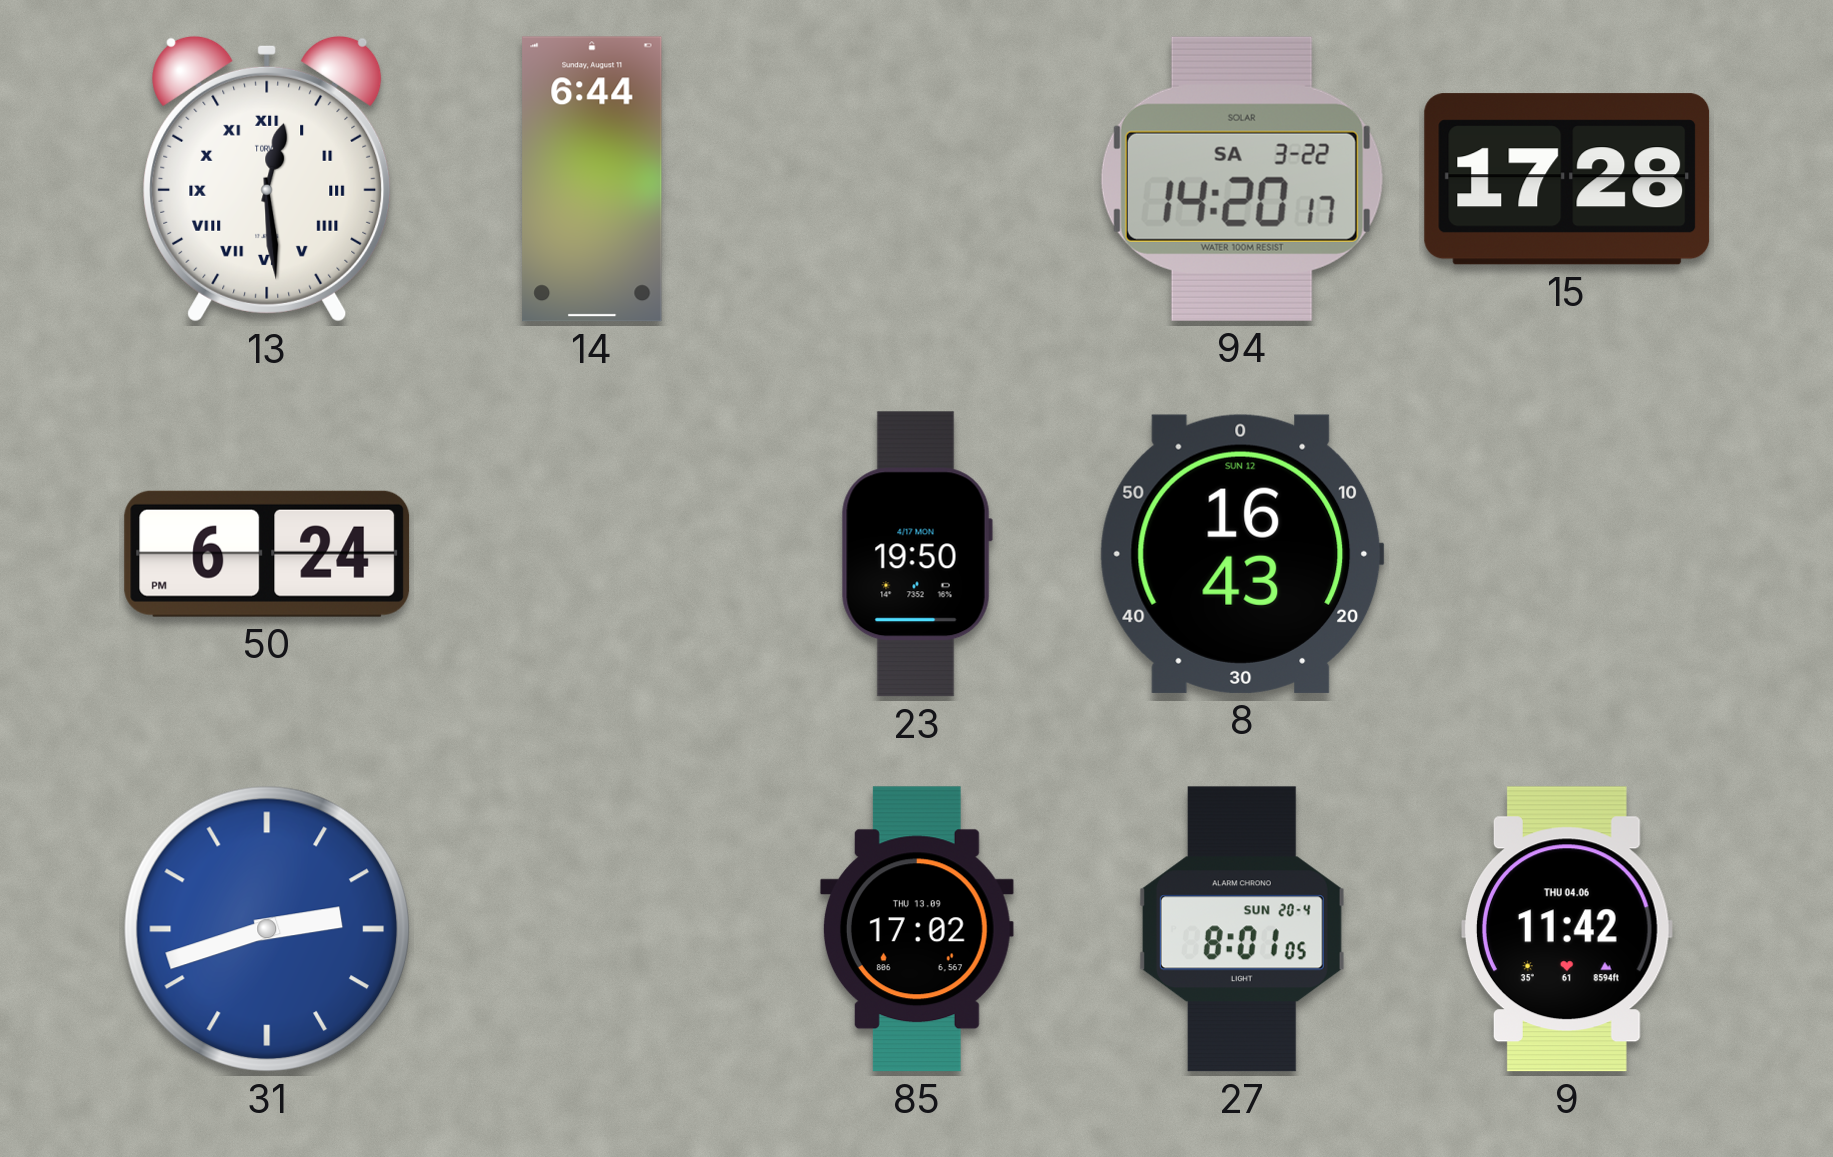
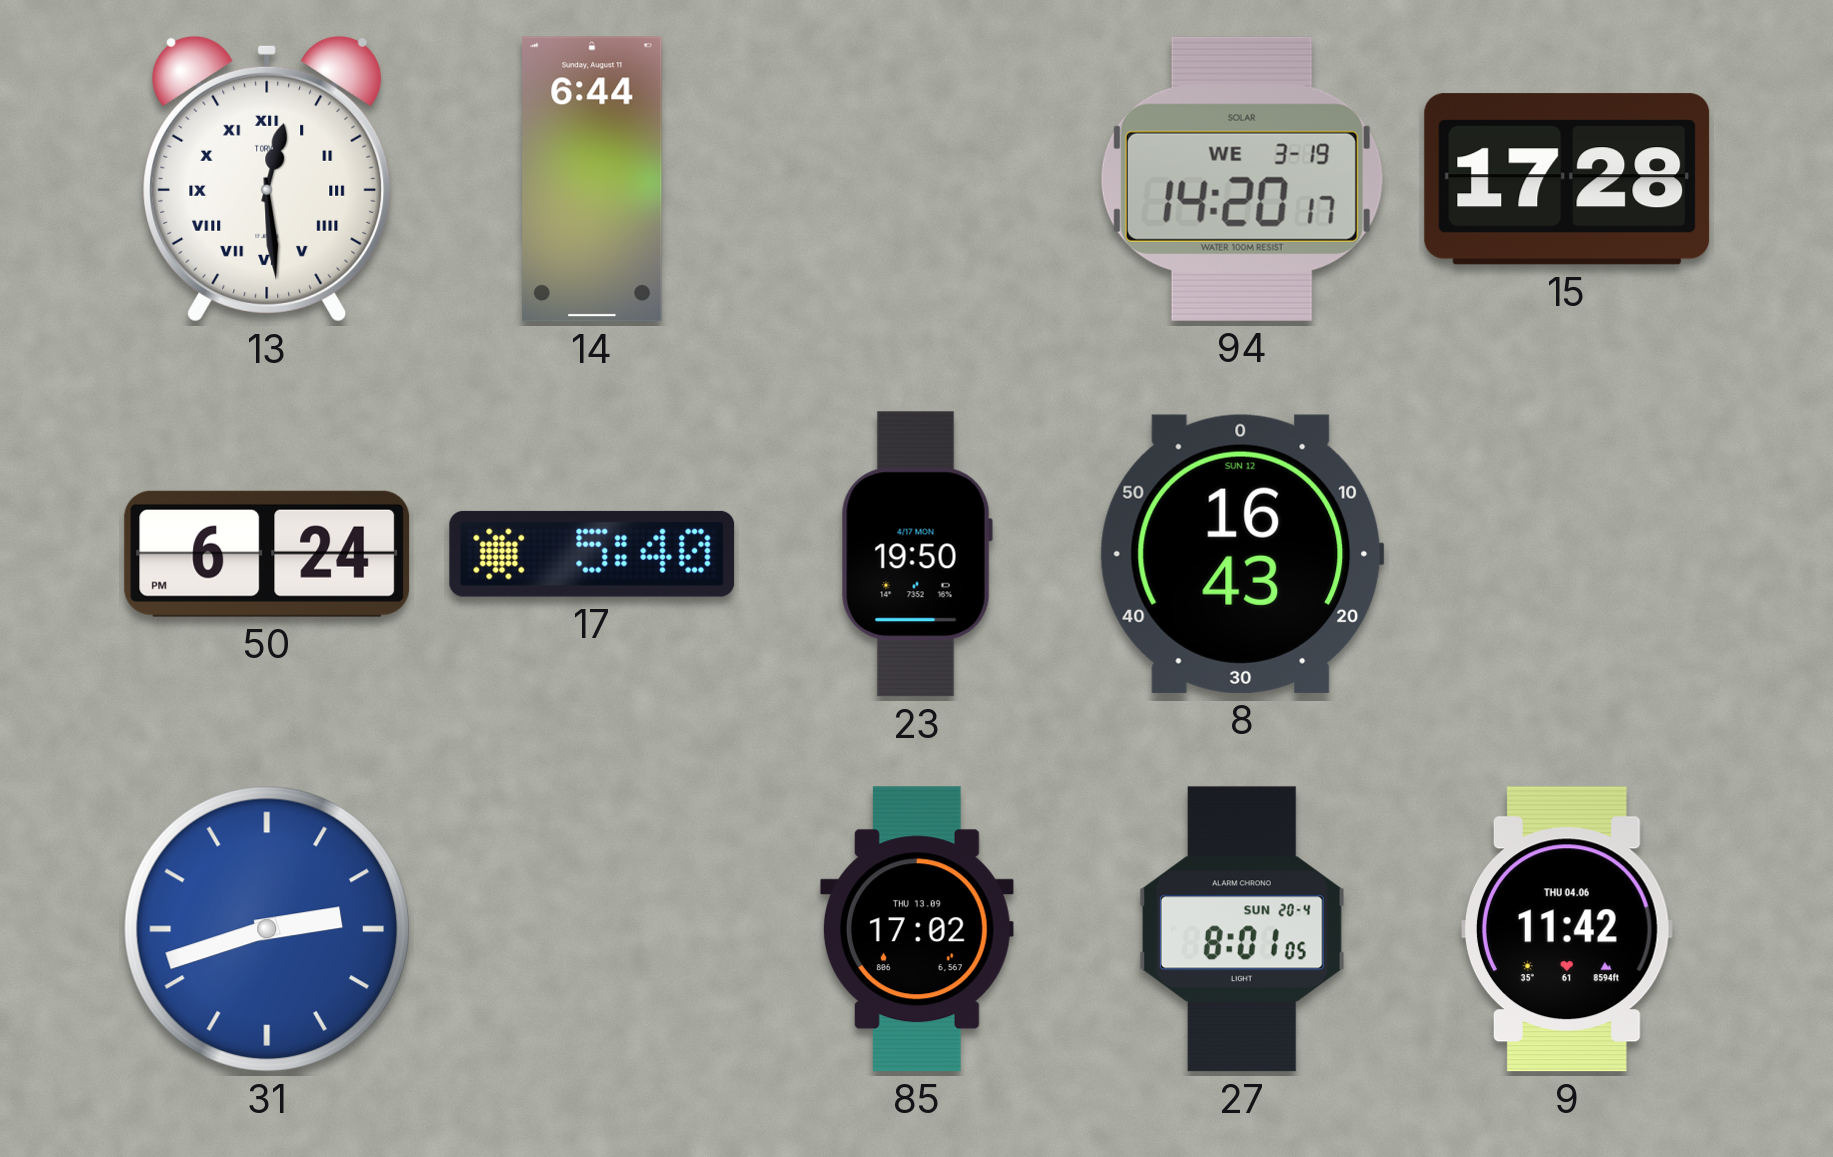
94 date: SA 3-22 -> WE 3-19
17: none -> 5:40
